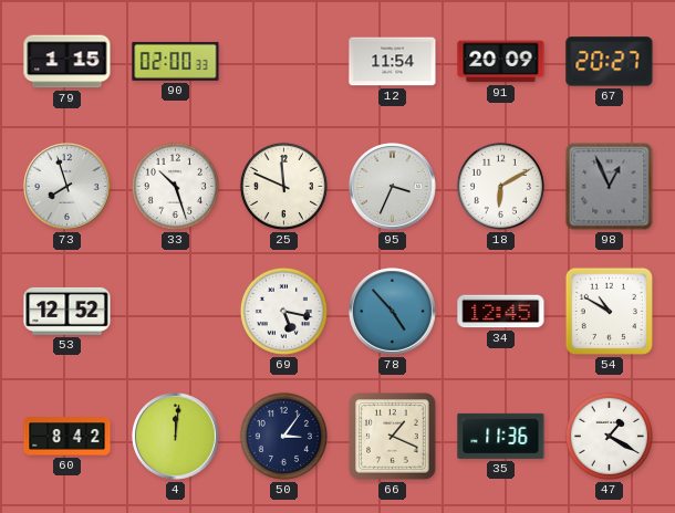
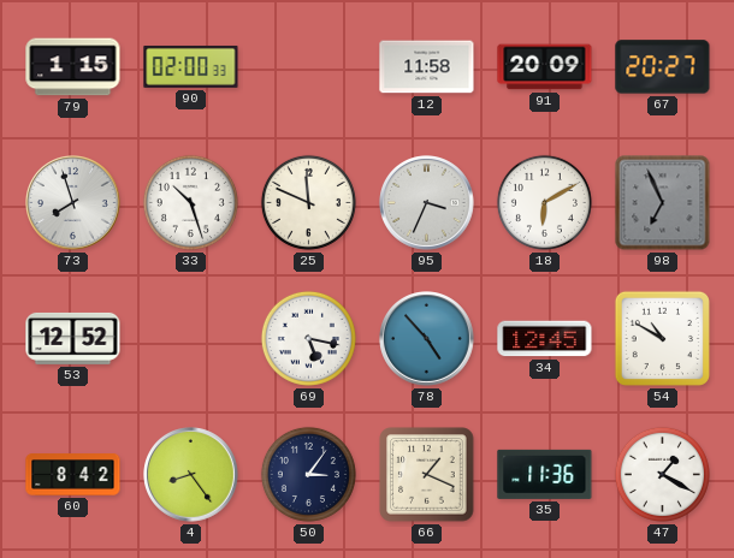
12: 11:54 -> 11:58
98: 12:56 -> 6:56
4: 12:01 -> 8:24
